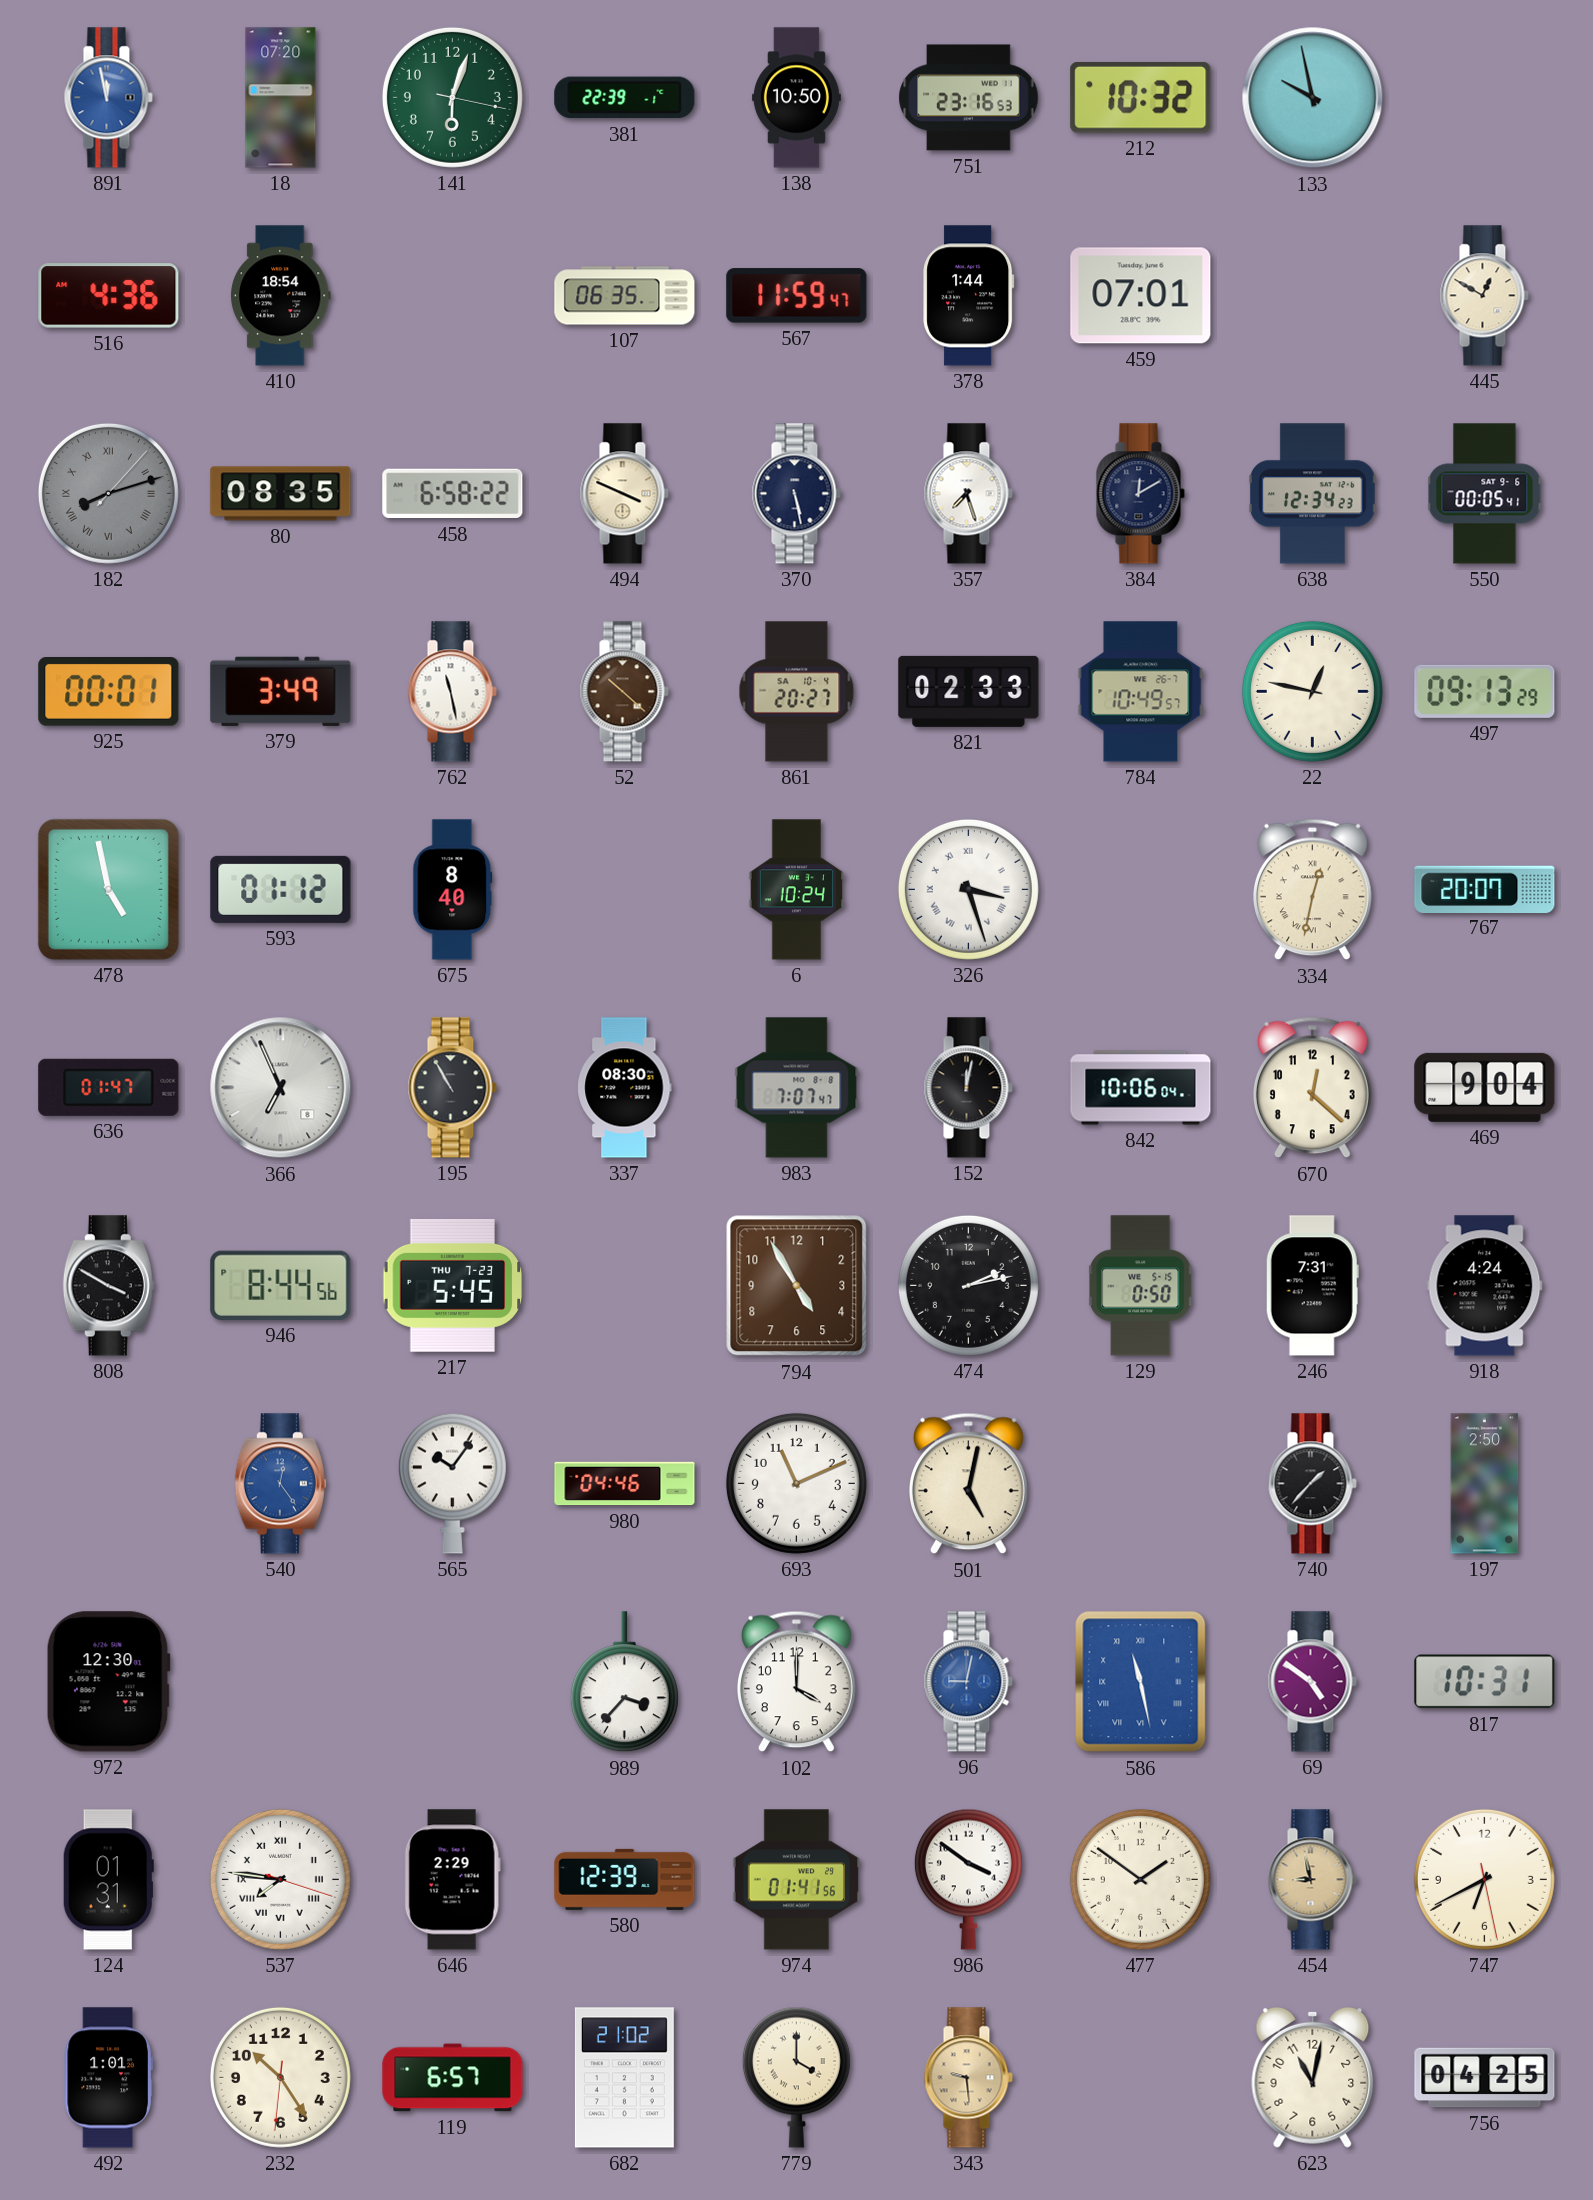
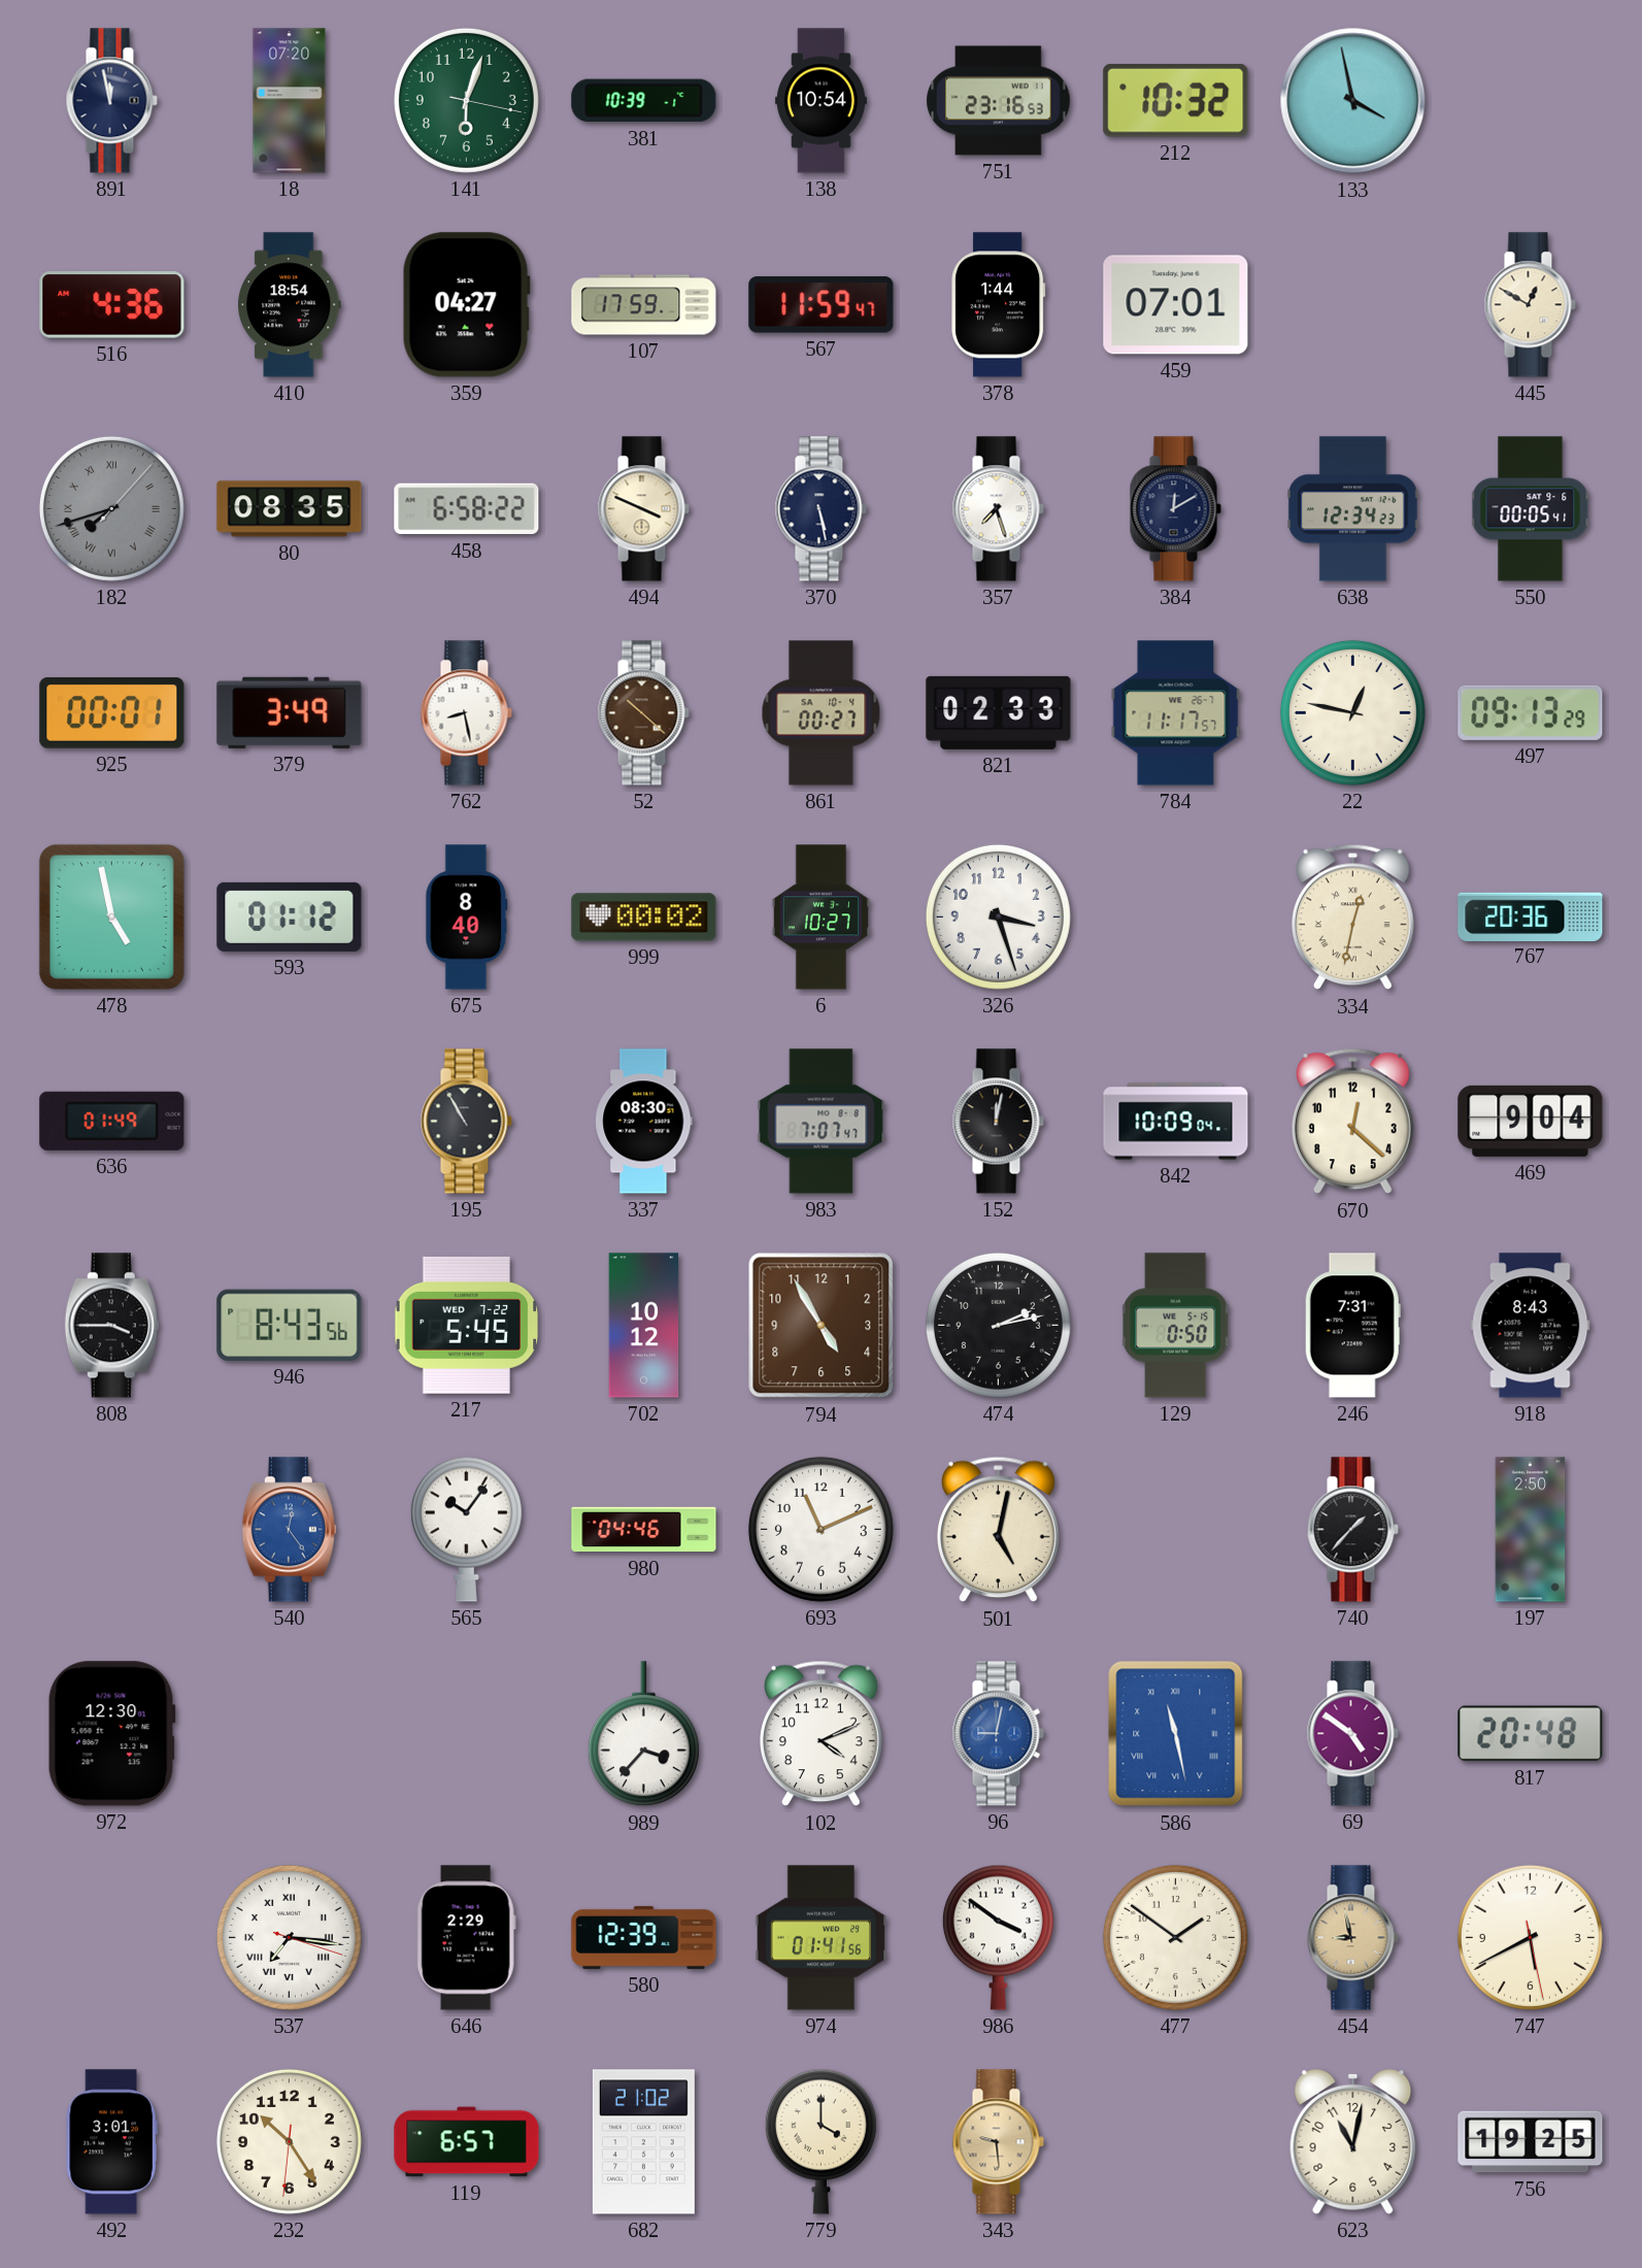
891 dial: blue -> navy
381: 22:39 -> 10:39
138: 10:50 -> 10:54
133: 9:58 -> 3:58
359: none -> 04:27
107: 06:35 -> 17:59
182: 8:12 -> 7:42
762: 11:28 -> 8:28
861: 20:27 -> 00:27
784: 10:49 -> 11:17
999: none -> 00:02
6: 10:24 -> 10:27
326 numerals: Roman -> Arabic
767: 20:07 -> 20:36
636: 01:47 -> 01:49
366: 6:56 -> none
842: 10:06 -> 10:09
808: 3:50 -> 3:45
946: 8:44 -> 8:43
217 date: THU 7-23 -> WED 7-22
702: none -> 10:12
918: 4:24 -> 8:43
102: 4:00 -> 4:11
817: 10:31 -> 20:48
124: 01:31 -> none
537: 7:46 -> 7:16
747: 6:40 -> 5:40
492: 1:01 -> 3:01
756: 04:25 -> 19:25
